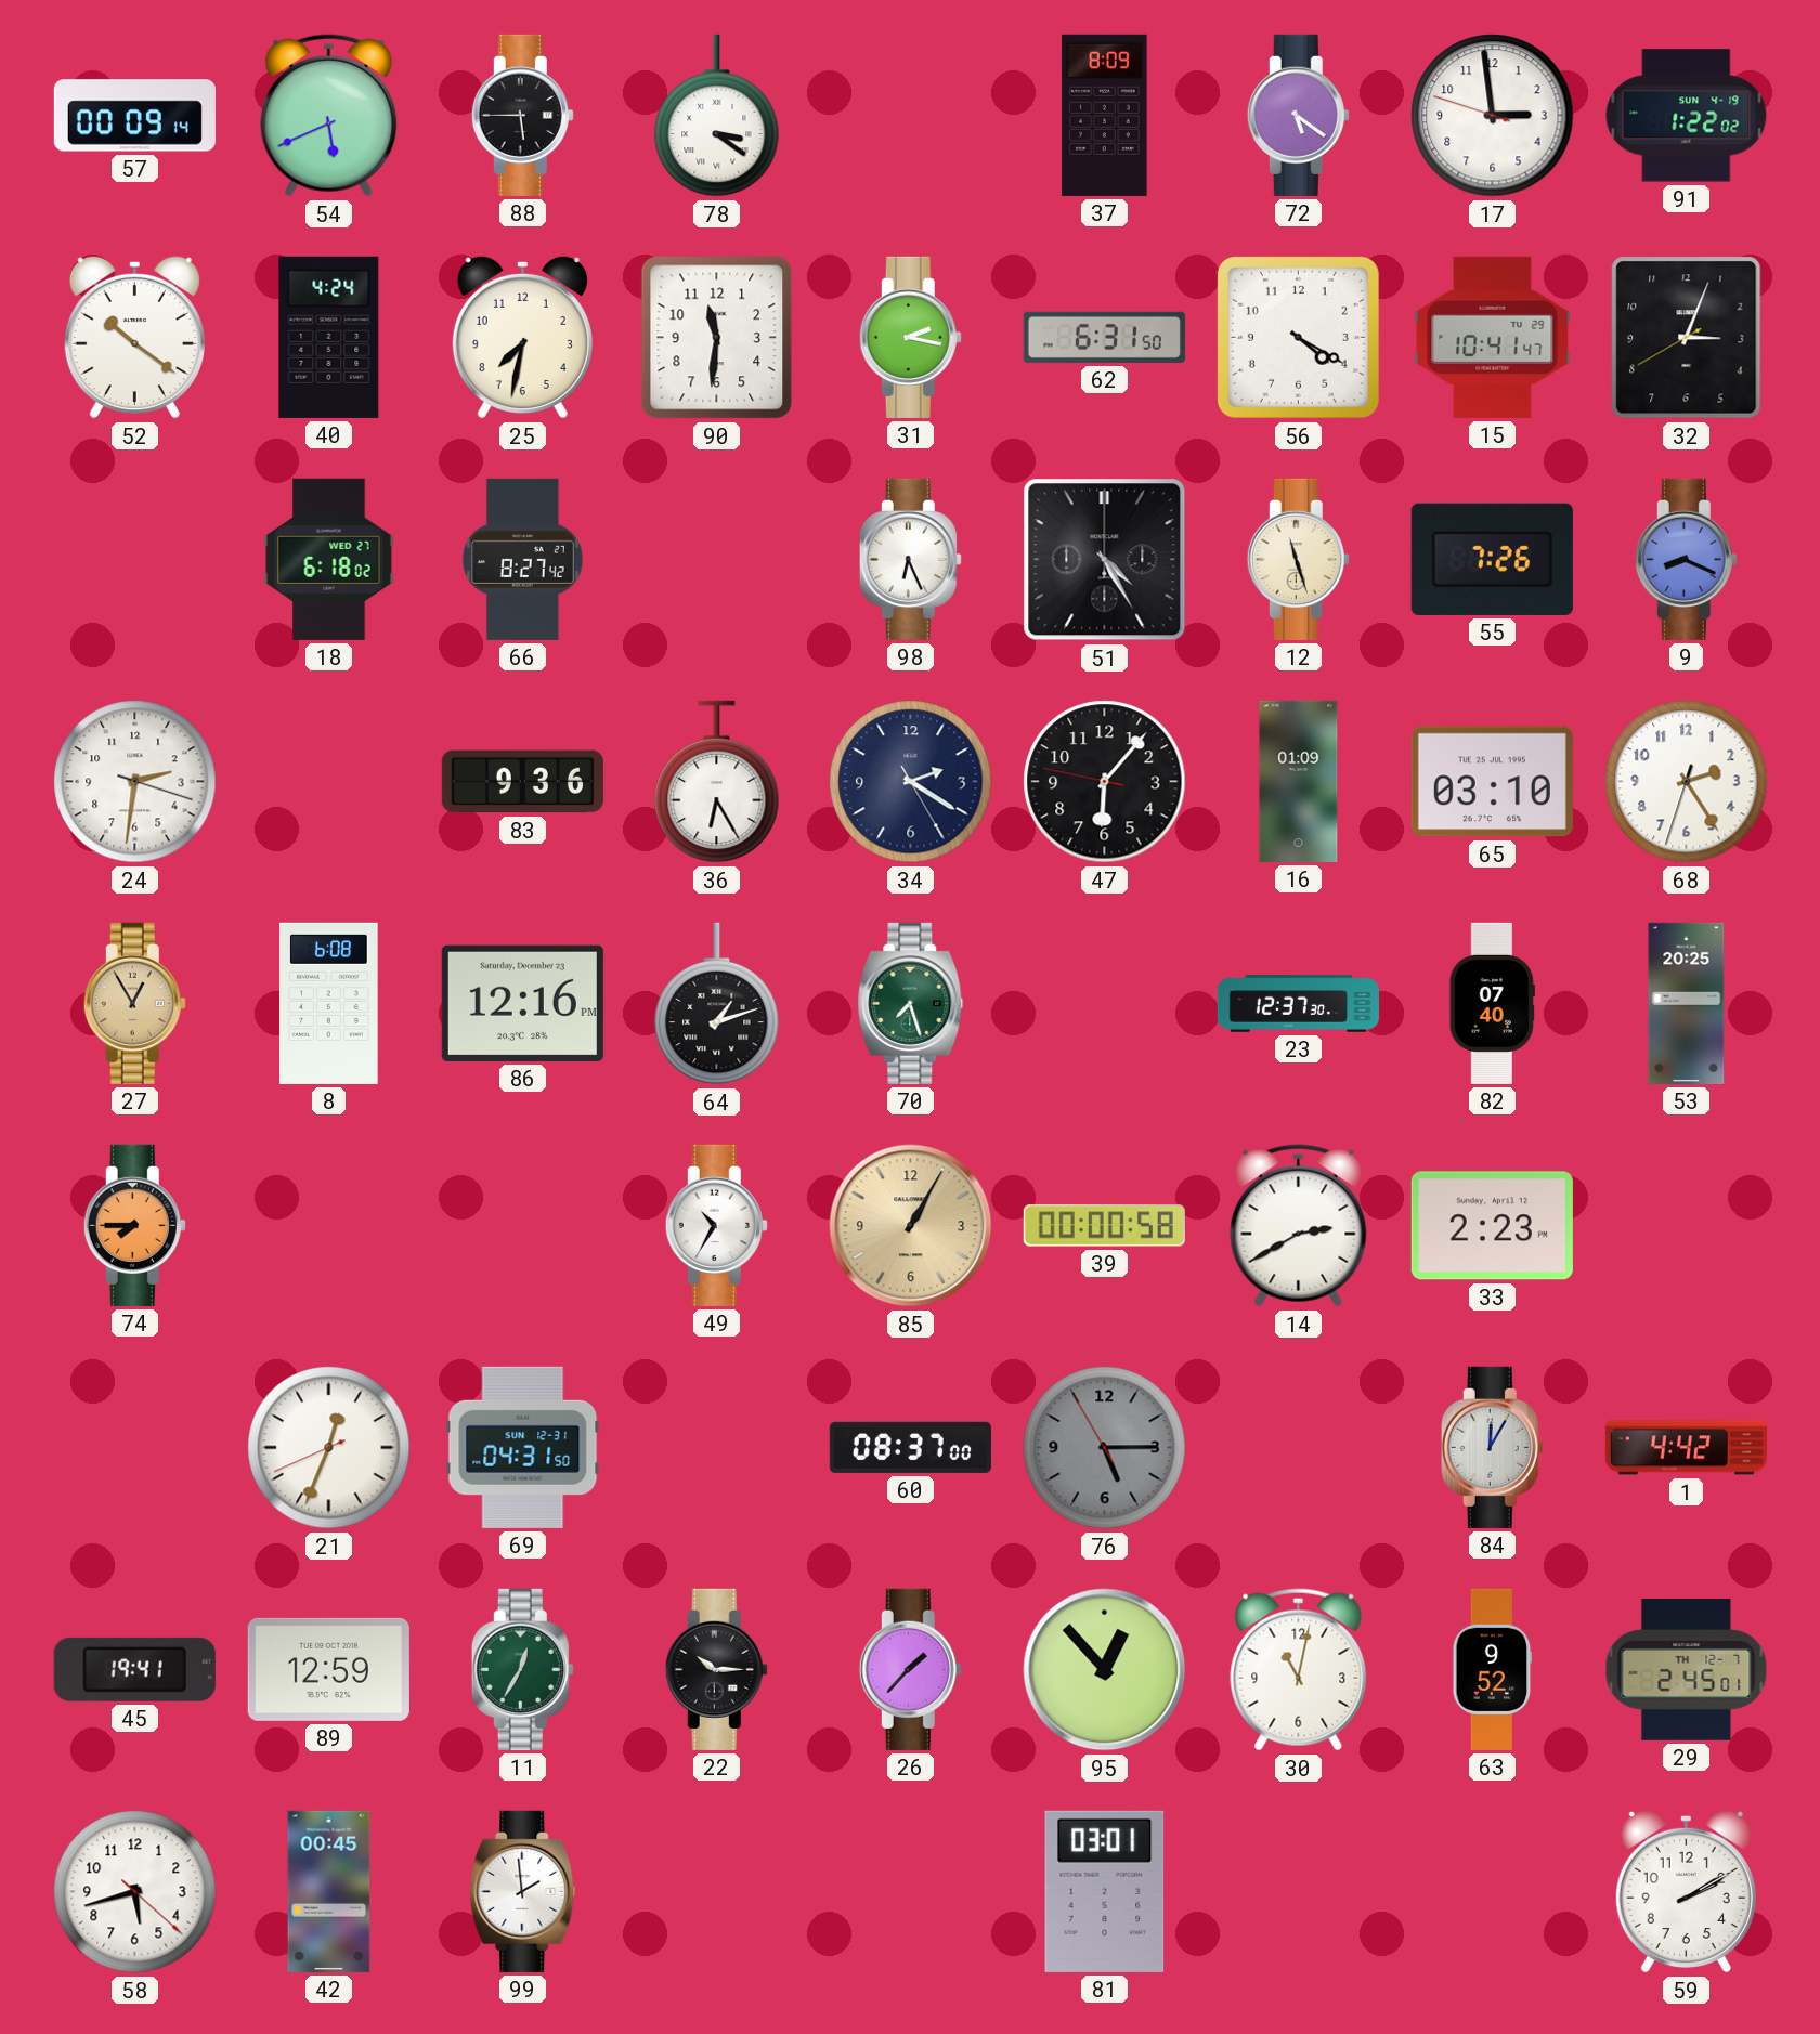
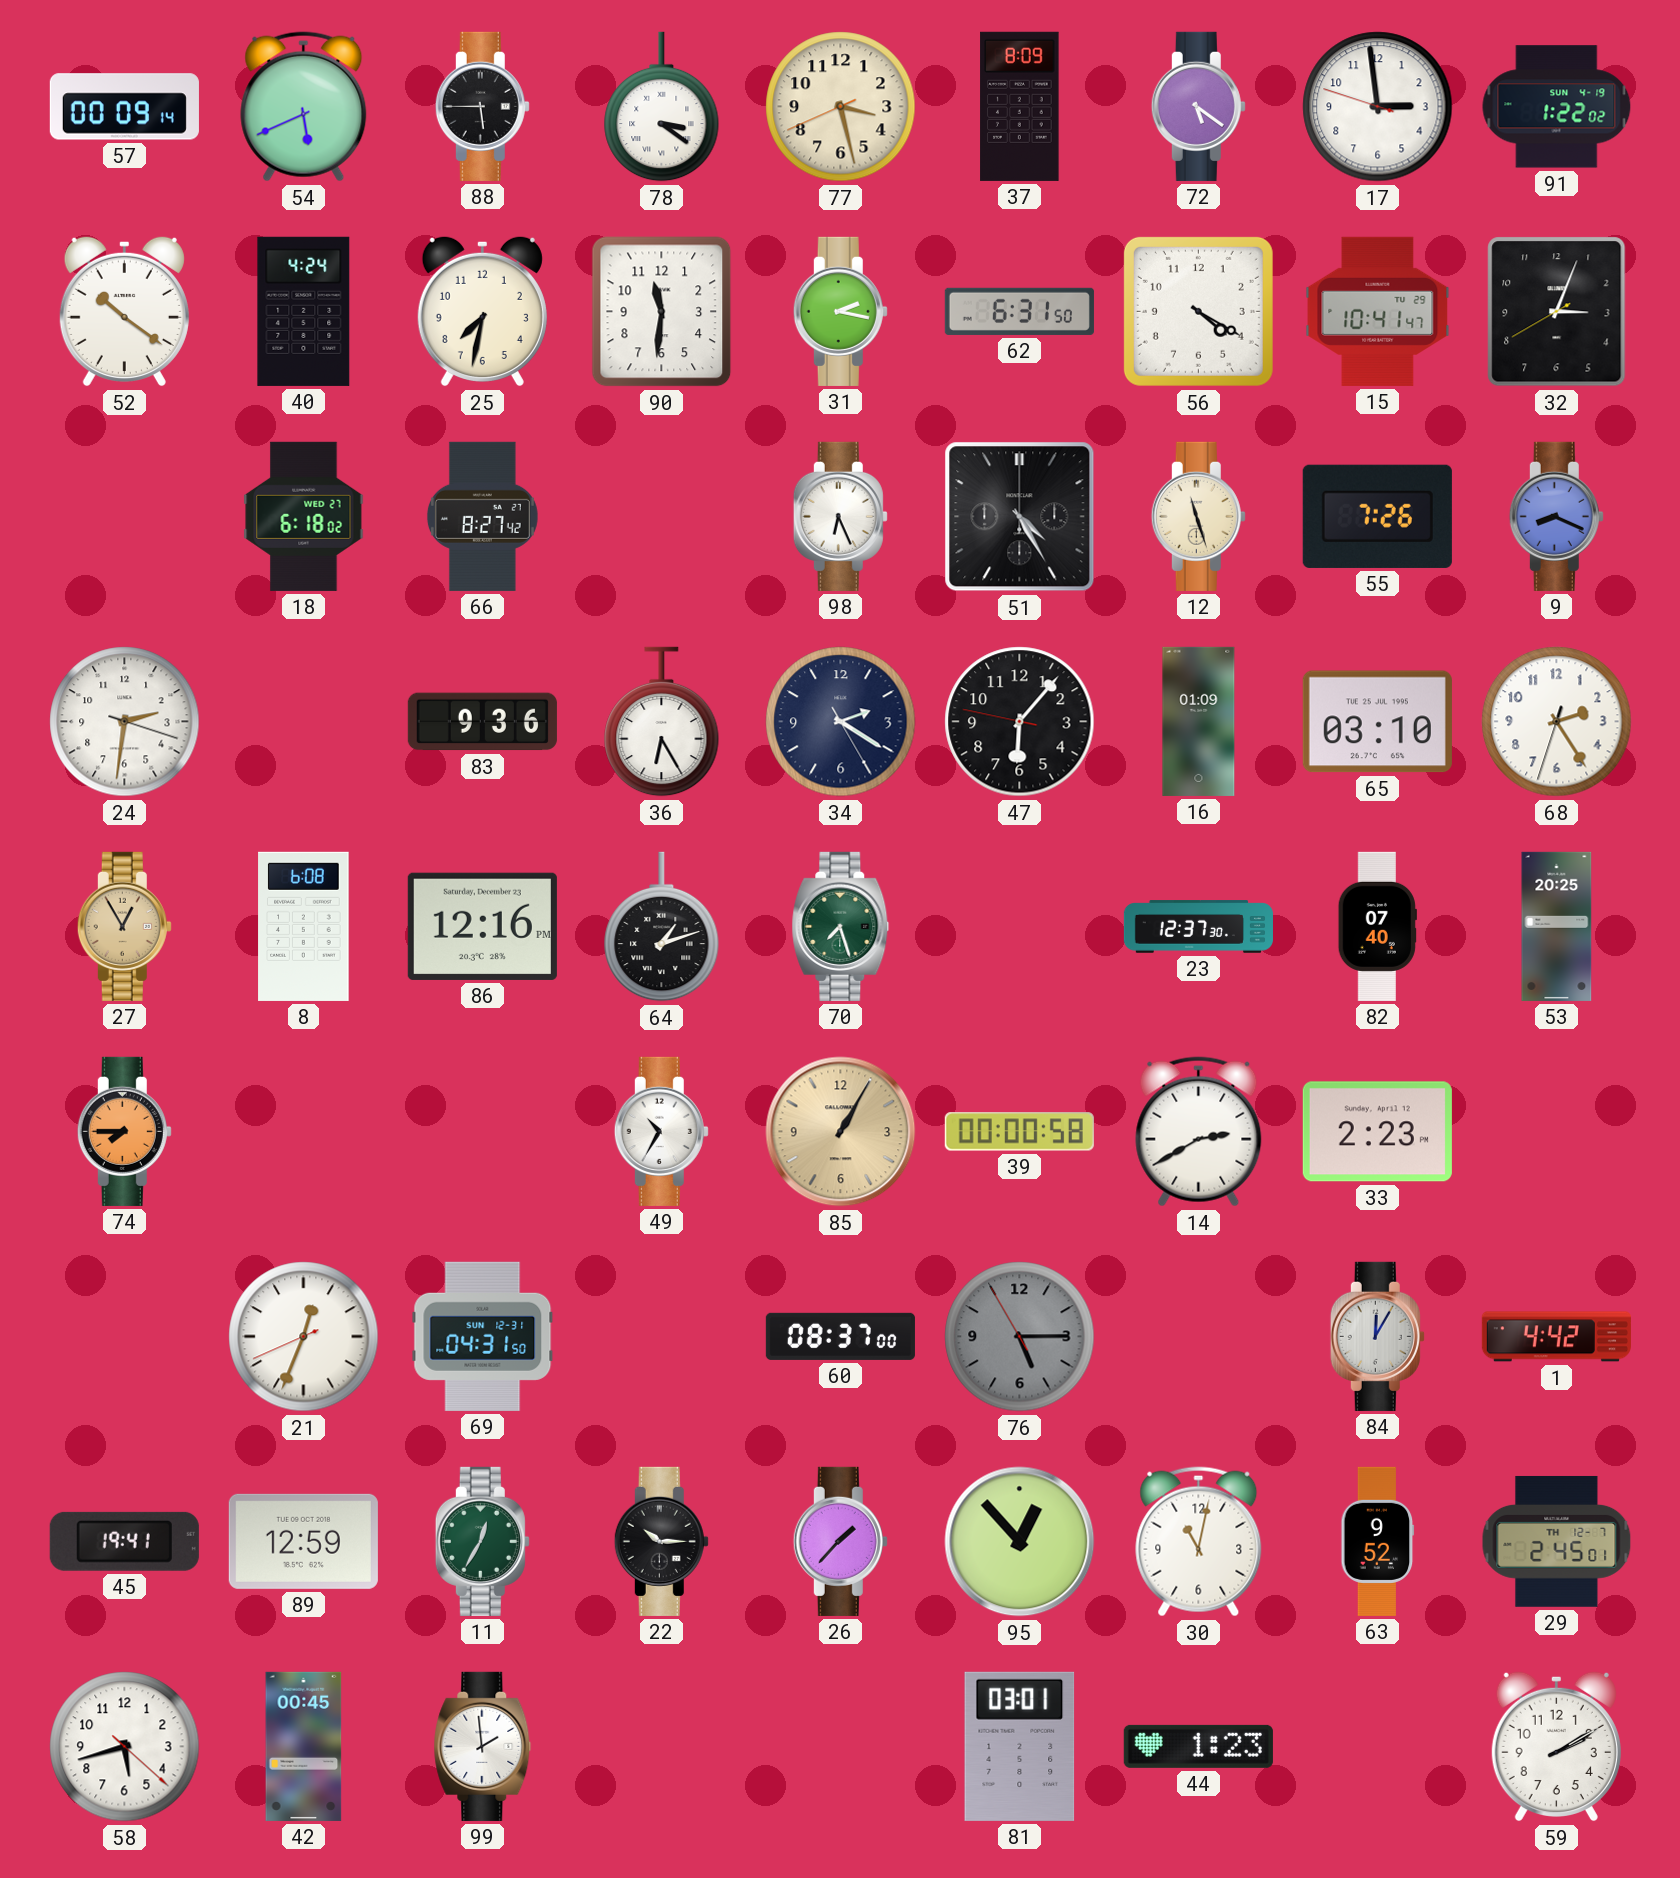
77: none -> 3:27
44: none -> 1:23
